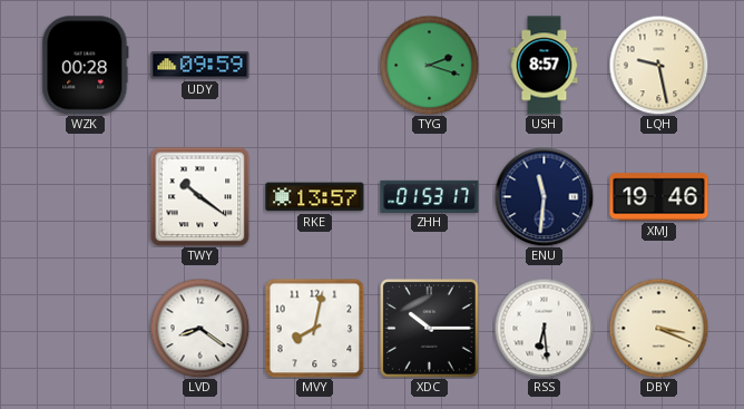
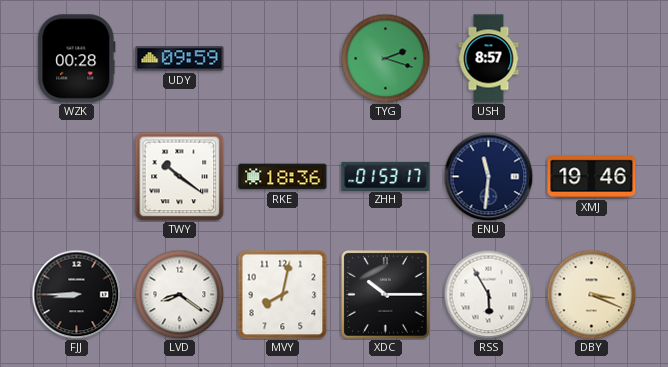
LQH: 9:28 -> none
RKE: 13:57 -> 18:36
FJJ: none -> 8:45
RSS: 6:29 -> 5:55
